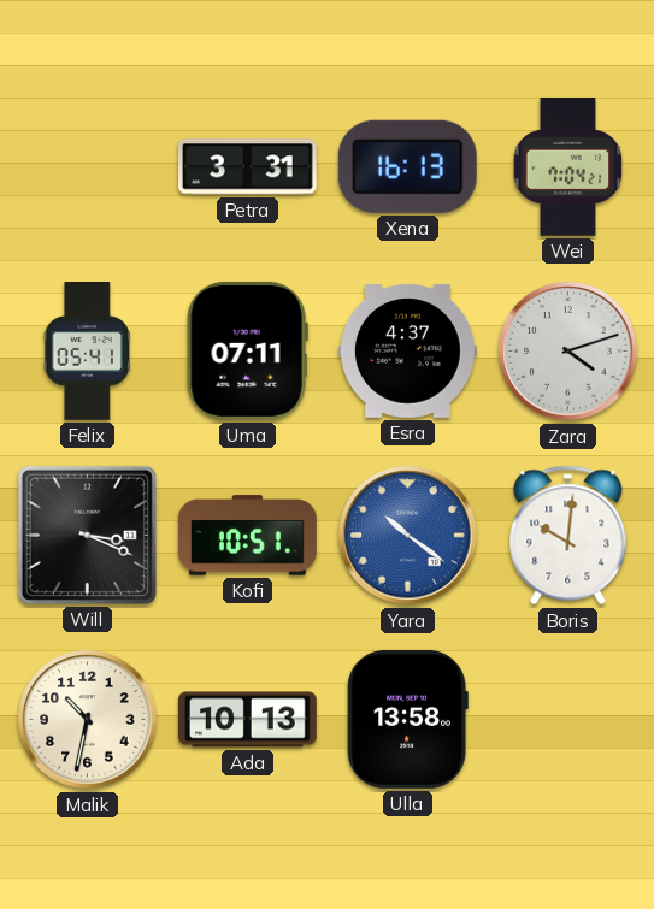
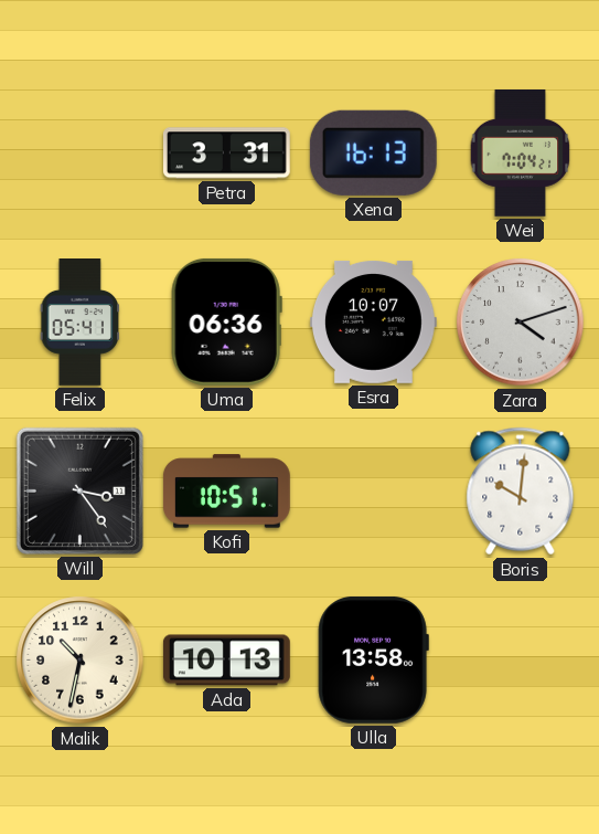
Uma: 07:11 -> 06:36
Esra: 4:37 -> 10:07
Will: 3:19 -> 3:24
Yara: 10:21 -> none
